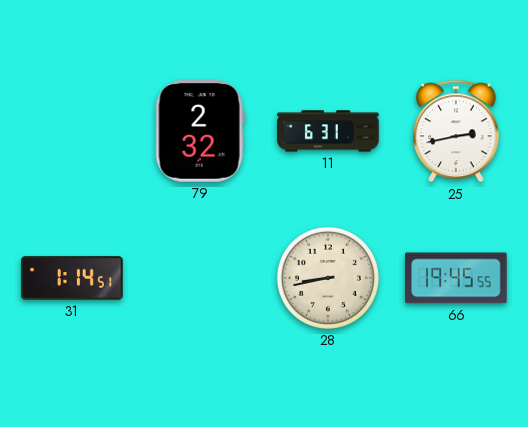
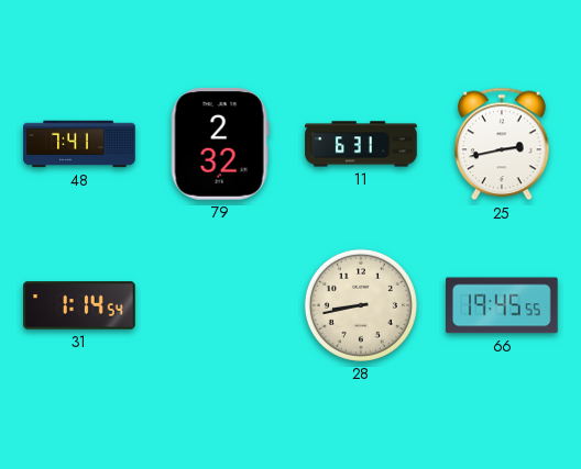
48: none -> 7:41
31: 1:14:51 -> 1:14:54
